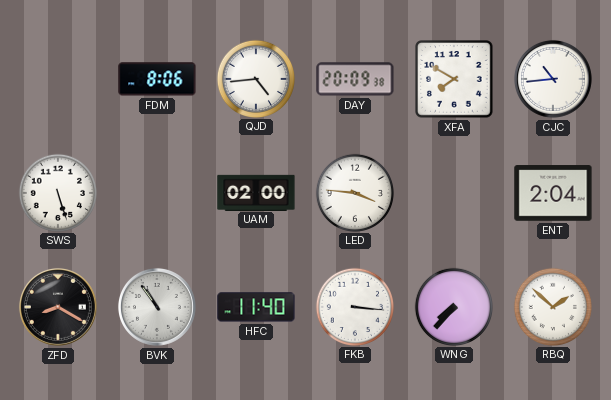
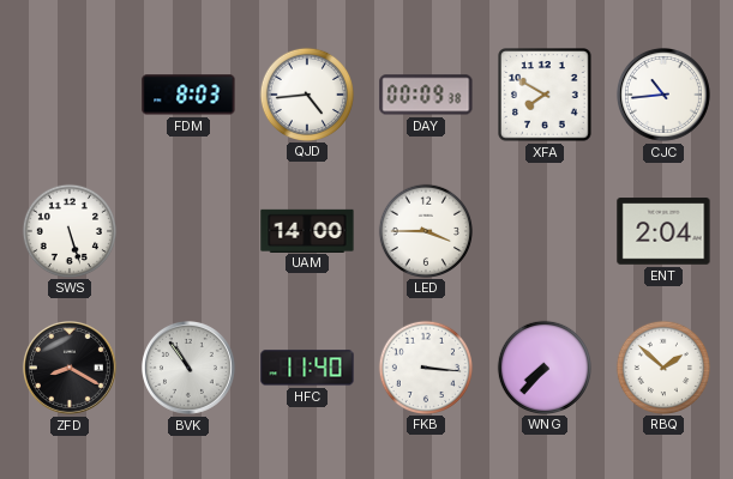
FDM: 8:06 -> 8:03
DAY: 20:09 -> 00:09
UAM: 02:00 -> 14:00
LED: 3:46 -> 3:45
